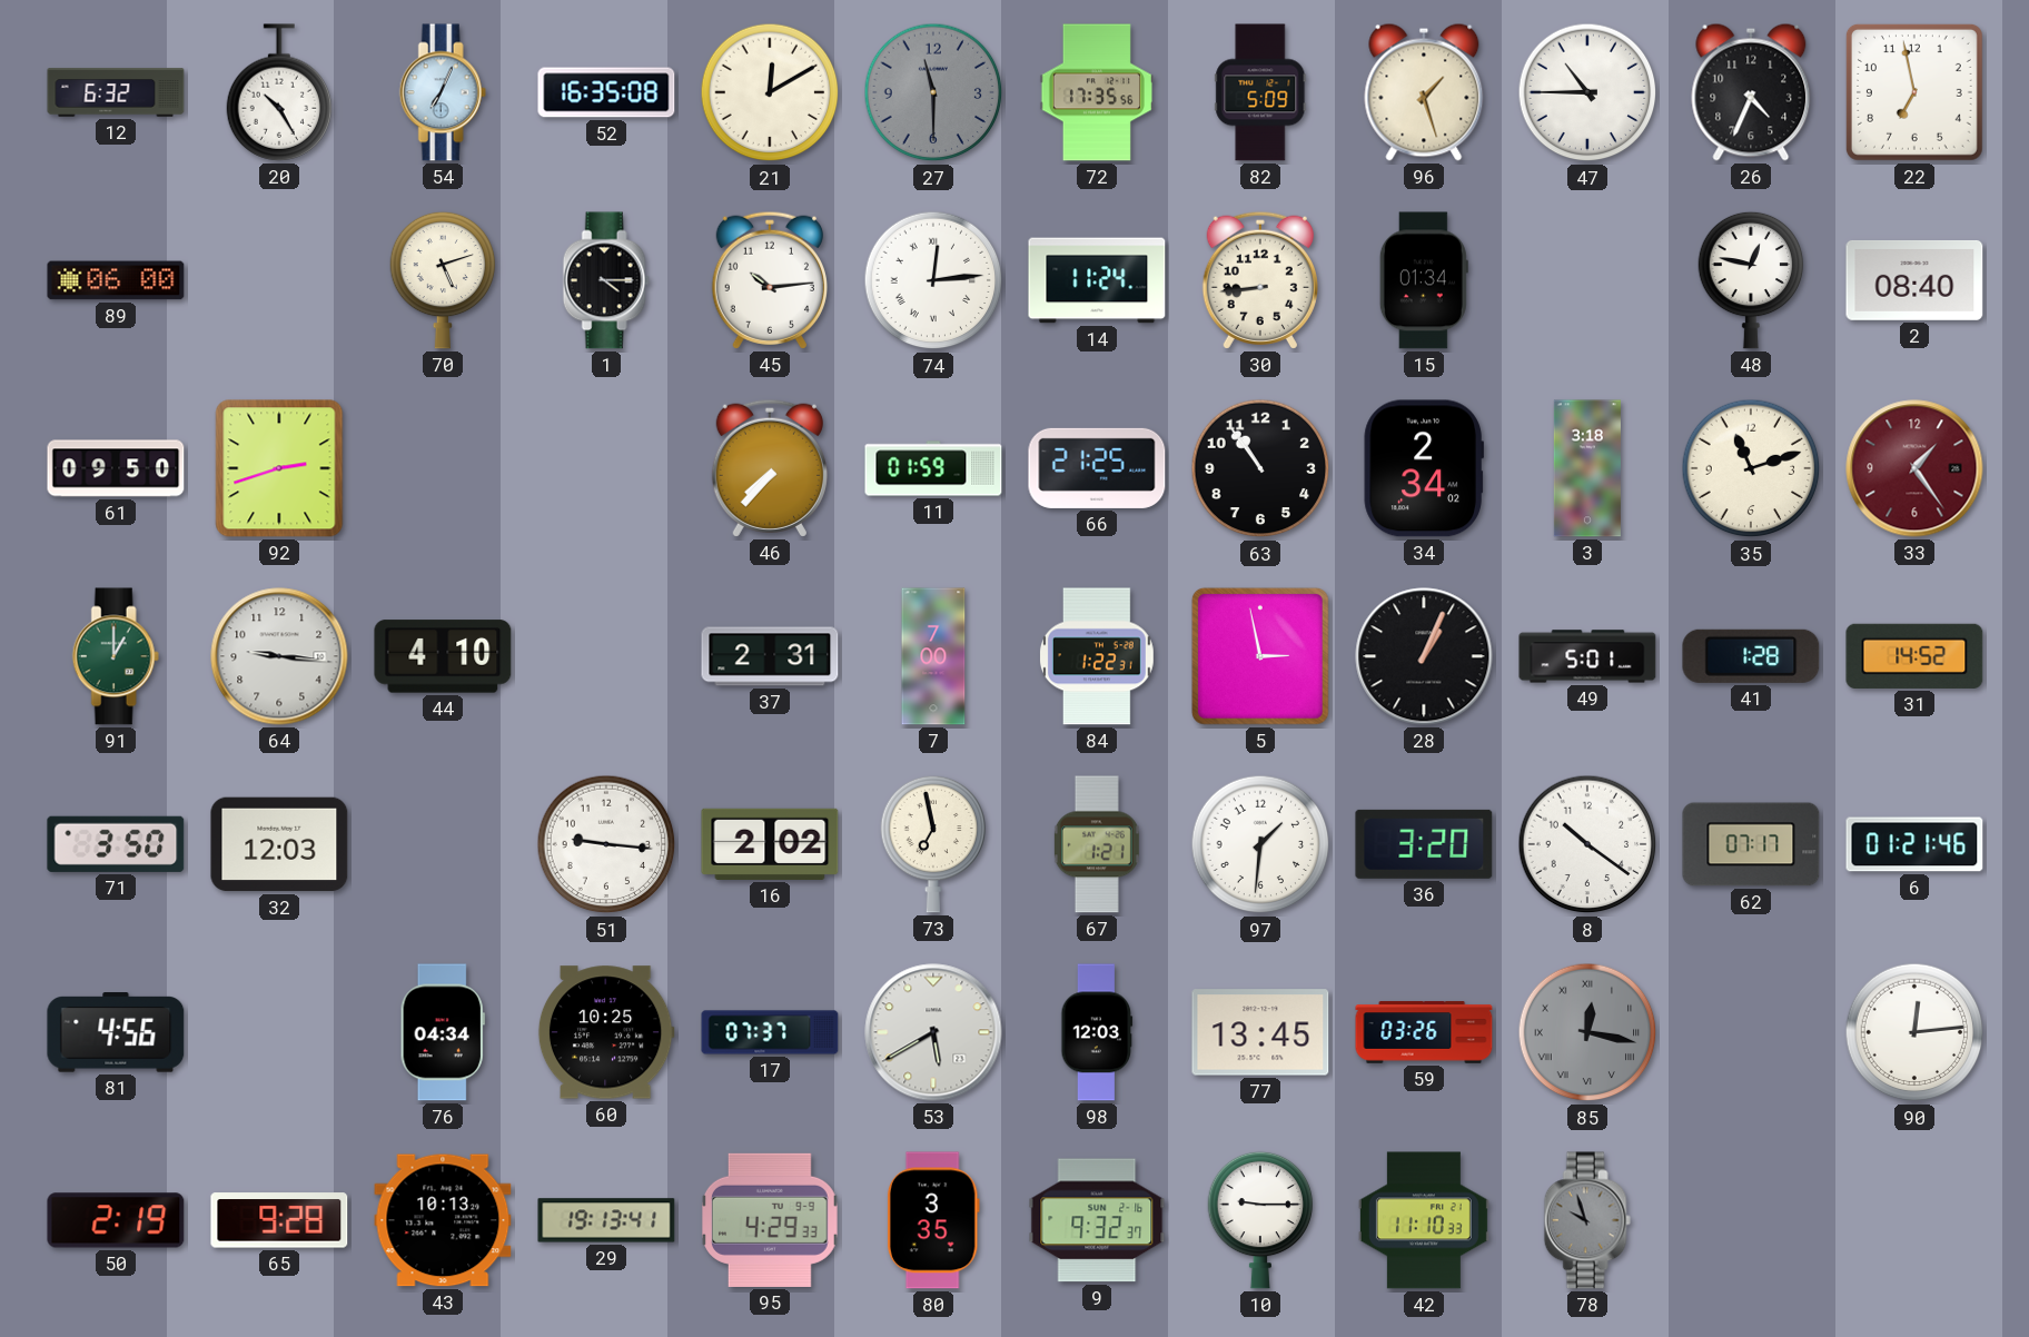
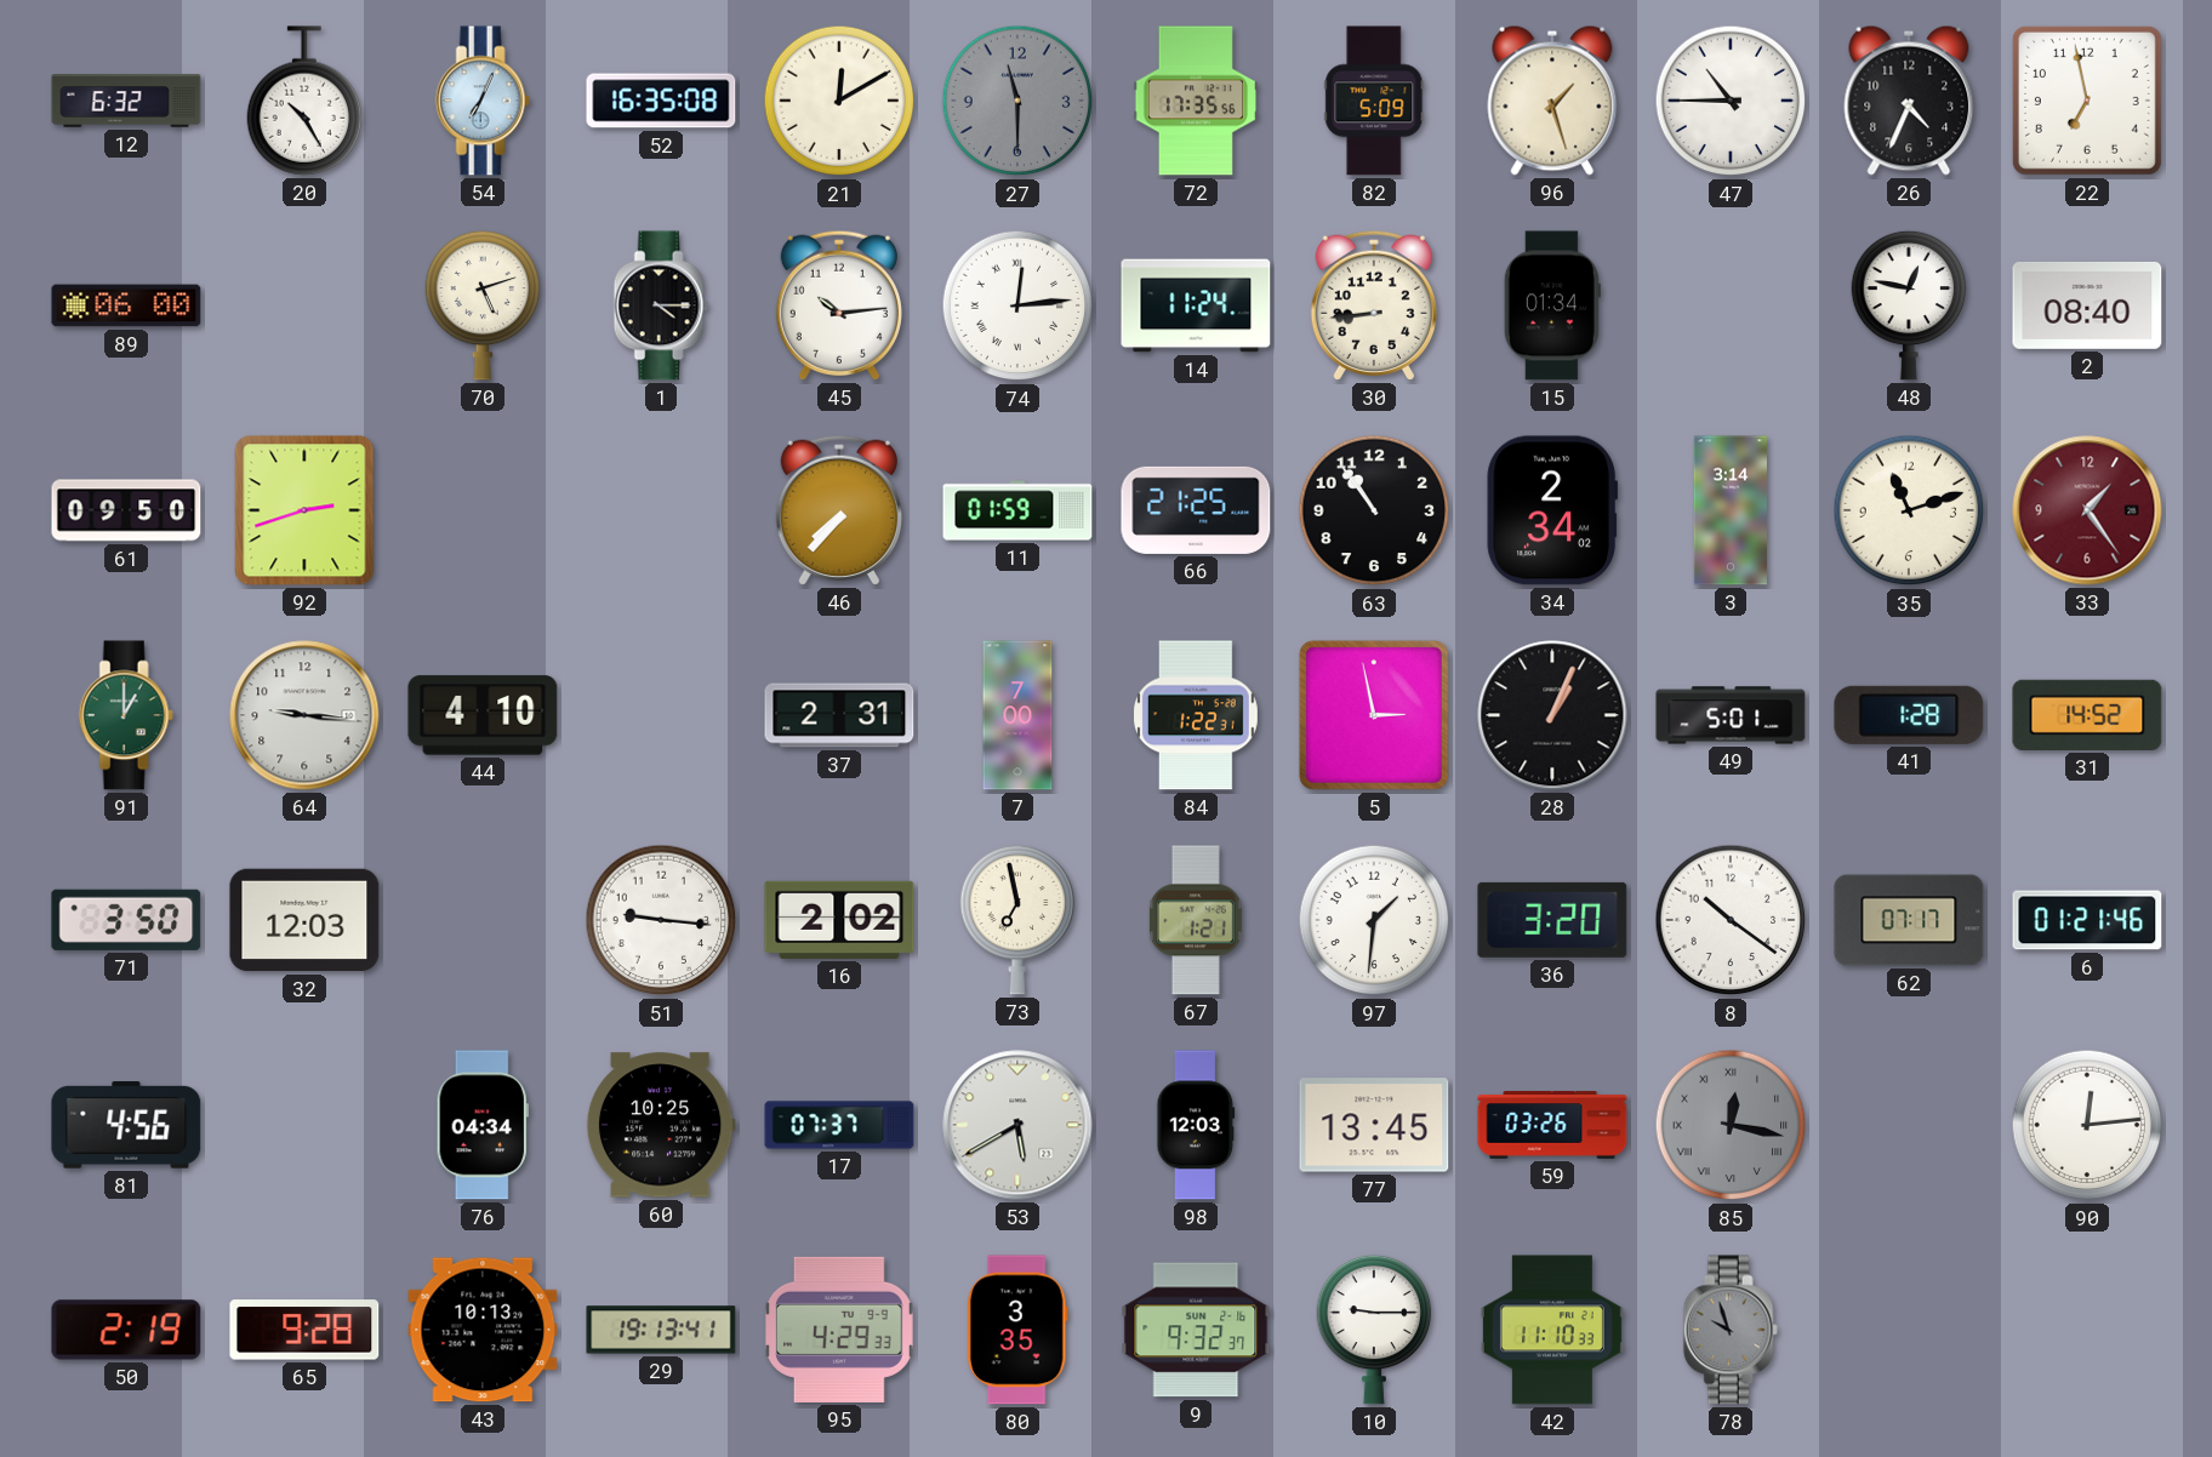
3: 3:18 -> 3:14
